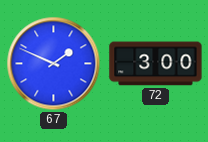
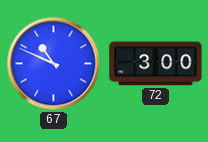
67: 1:49 -> 10:49
